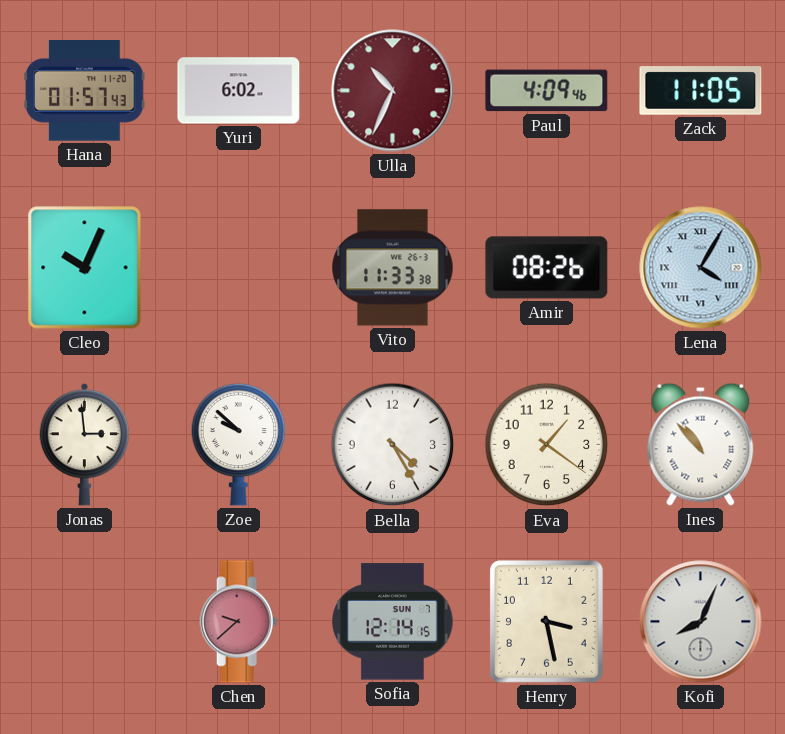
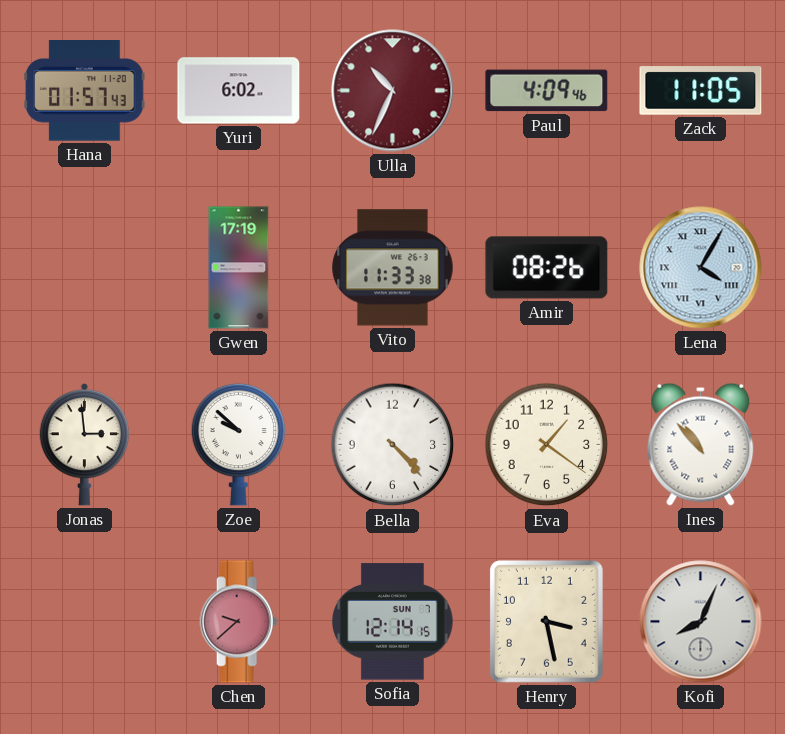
Cleo: 10:04 -> none
Gwen: none -> 17:19
Bella: 4:25 -> 4:23
